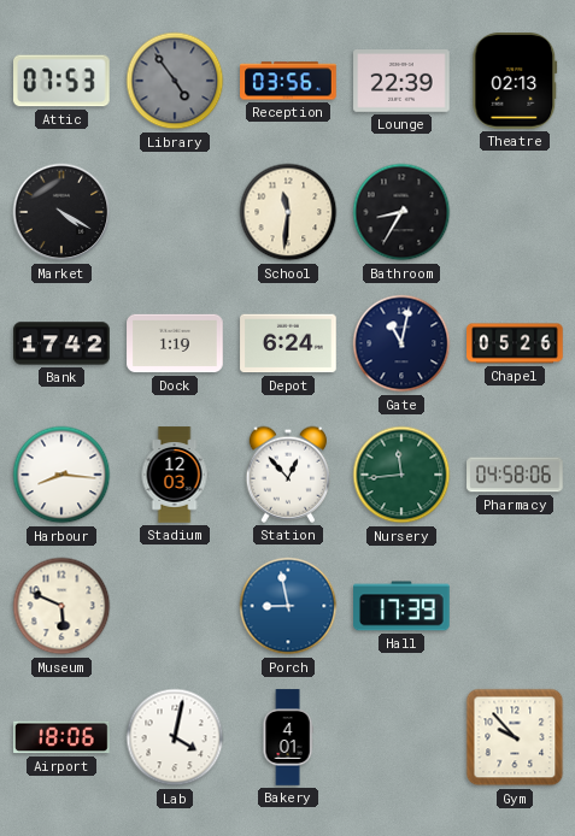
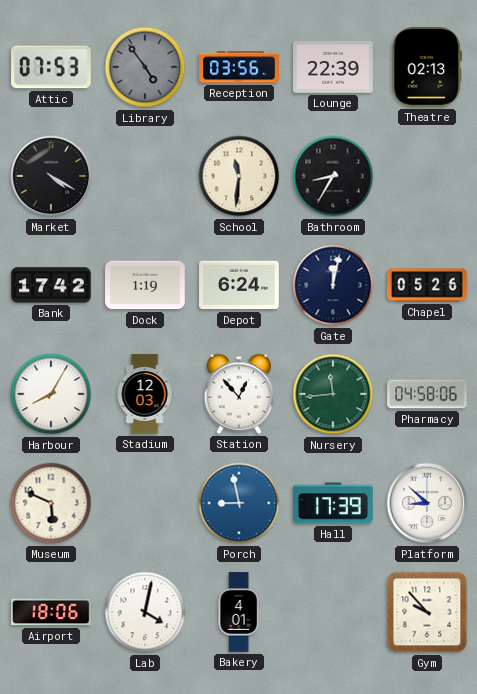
Gate: 11:02 -> 12:02
Harbour: 8:16 -> 8:05
Platform: none -> 8:52
